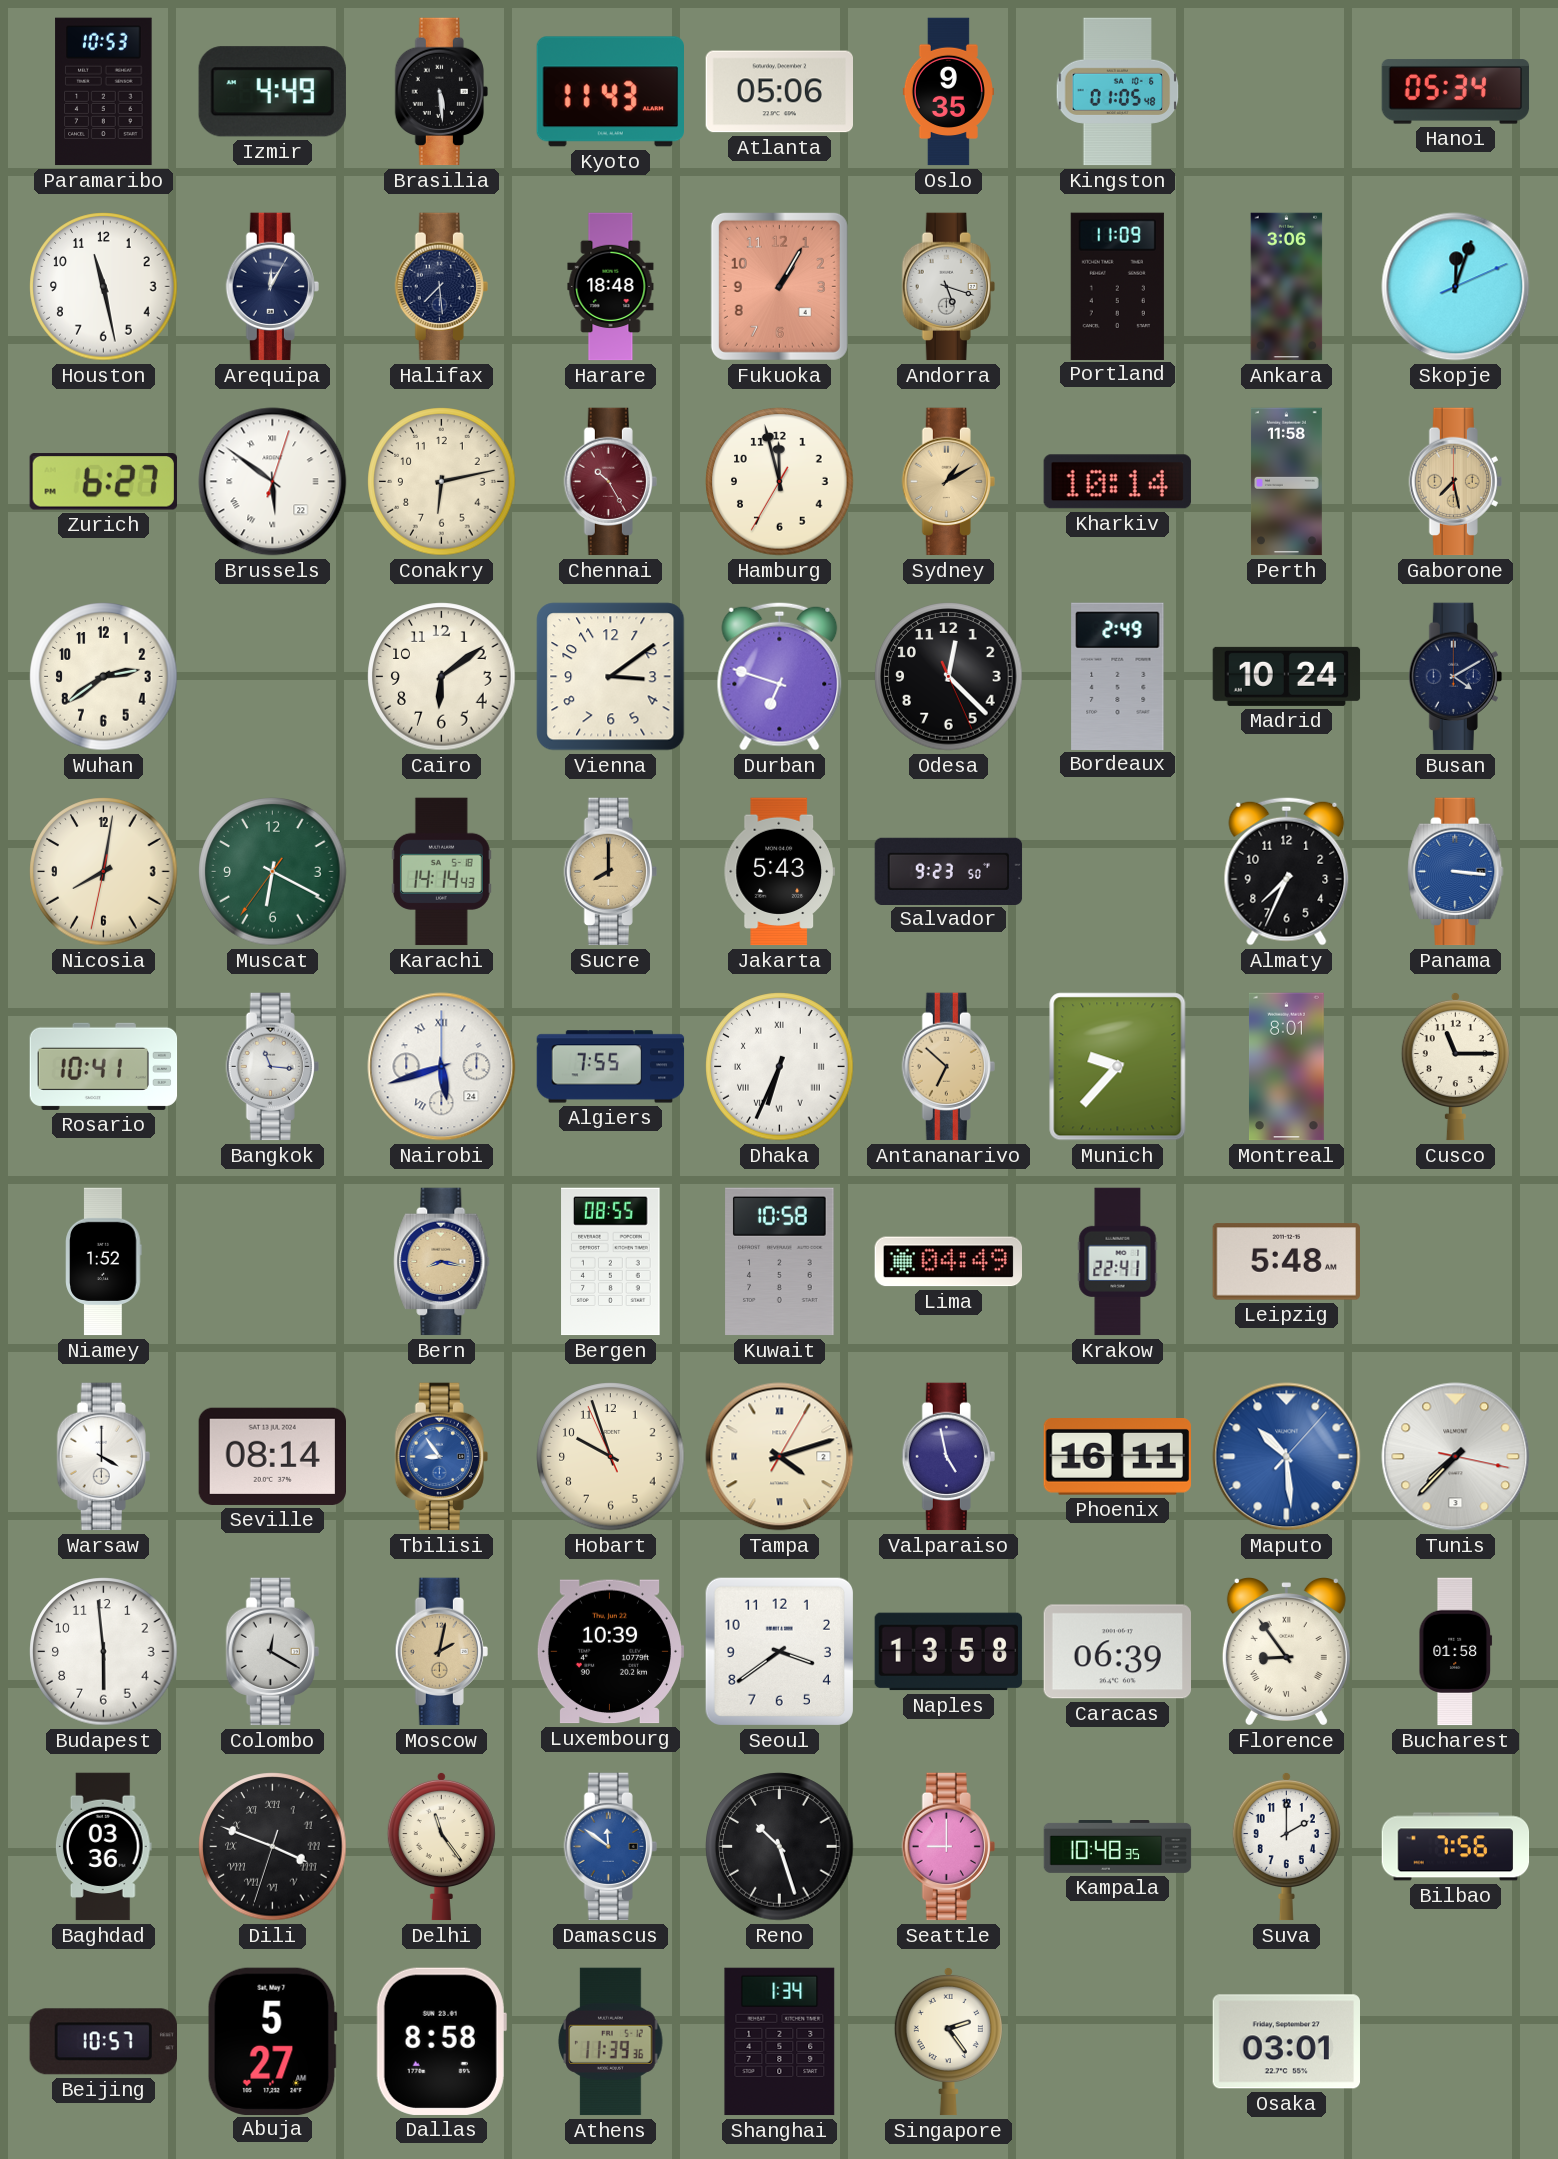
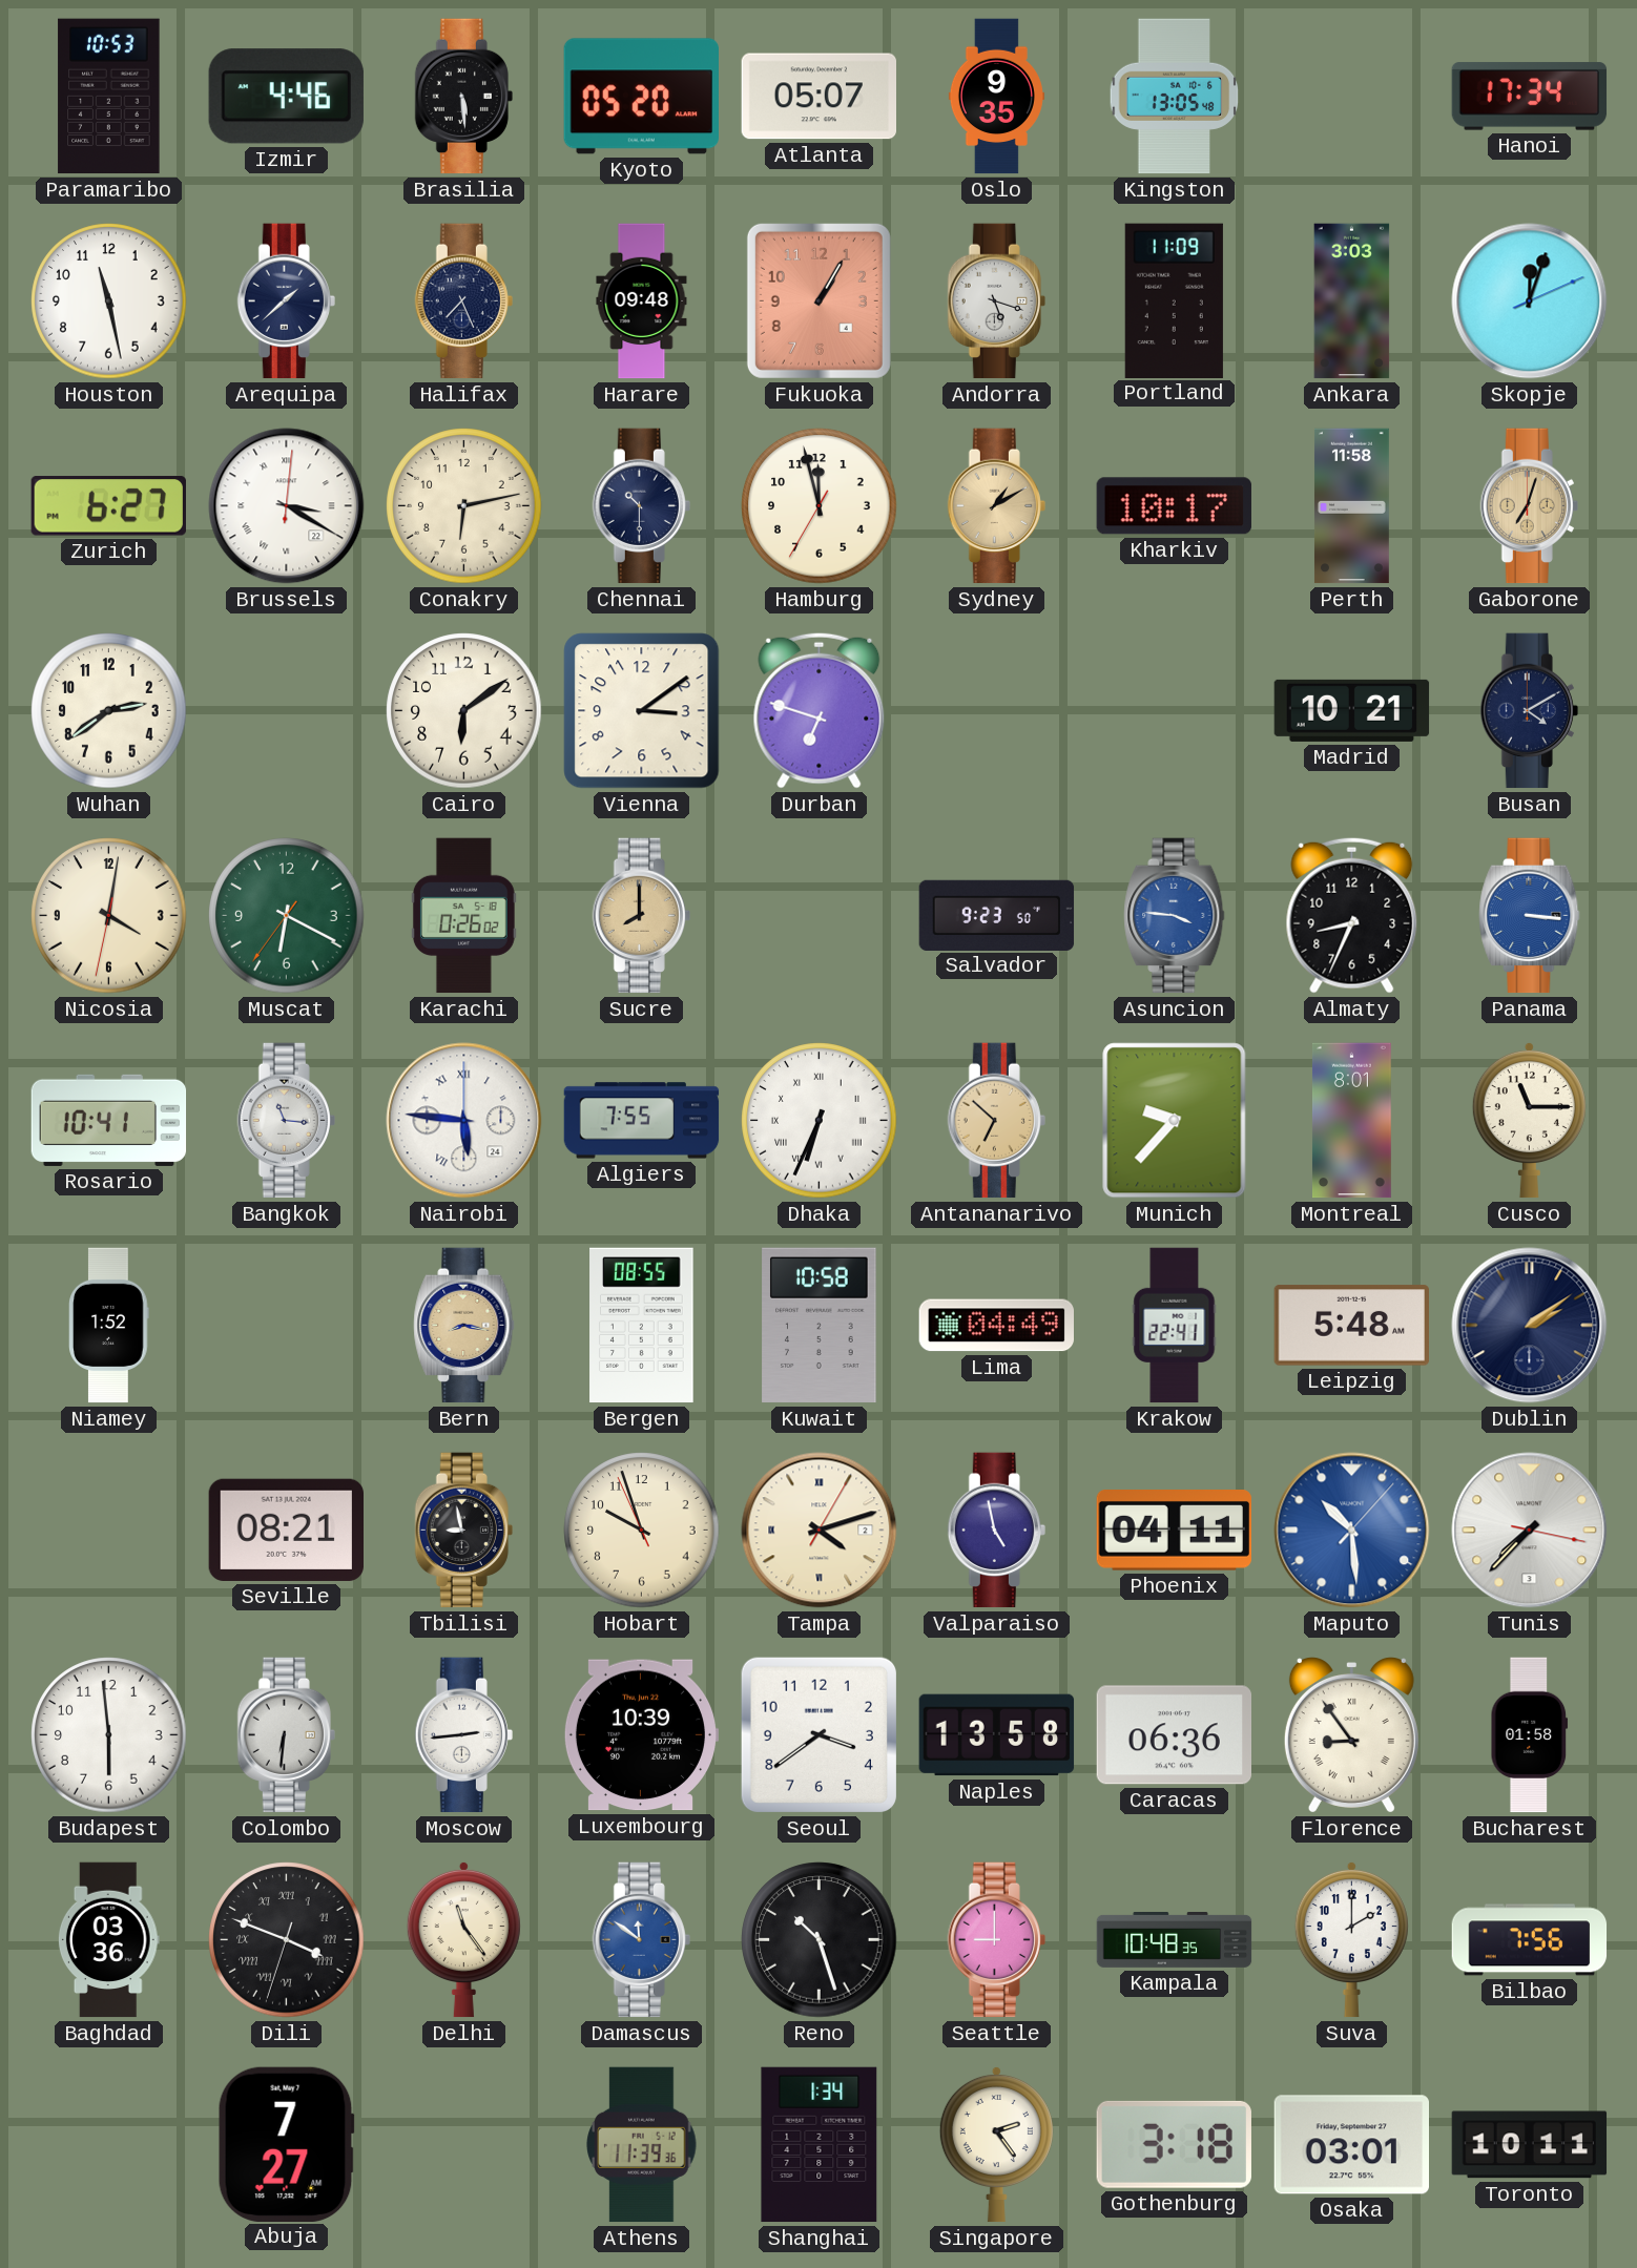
Izmir: 4:49 -> 4:46
Kyoto: 11:43 -> 05:20
Atlanta: 05:06 -> 05:07
Kingston: 01:05 -> 13:05
Hanoi: 05:34 -> 17:34
Arequipa: 12:05 -> 1:38
Halifax: 7:29 -> 7:26
Harare: 18:48 -> 09:48
Ankara: 3:06 -> 3:03
Brussels: 5:51 -> 3:20
Chennai: 10:25 -> 10:30
Chennai dial: burgundy -> navy
Kharkiv: 10:14 -> 10:17
Gaborone: 7:28 -> 7:03
Odesa: 12:22 -> none
Bordeaux: 2:49 -> none
Madrid: 10:24 -> 10:21
Nicosia: 8:01 -> 4:01
Karachi: 14:14 -> 0:26
Jakarta: 5:43 -> none
Asuncion: none -> 3:46
Almaty: 7:34 -> 8:34
Nairobi: 5:42 -> 5:46
Dublin: none -> 2:09
Warsaw: 4:00 -> none
Seville: 08:14 -> 08:21
Tbilisi: 8:54 -> 8:58
Tbilisi dial: blue -> black
Phoenix: 16:11 -> 04:11
Colombo: 12:20 -> 6:31
Moscow: 2:02 -> 2:44
Moscow dial: champagne -> white
Caracas: 06:39 -> 06:36
Beijing: 10:57 -> none
Abuja: 5:27 -> 7:27
Dallas: 8:58 -> none
Gothenburg: none -> 3:18
Toronto: none -> 10:11
